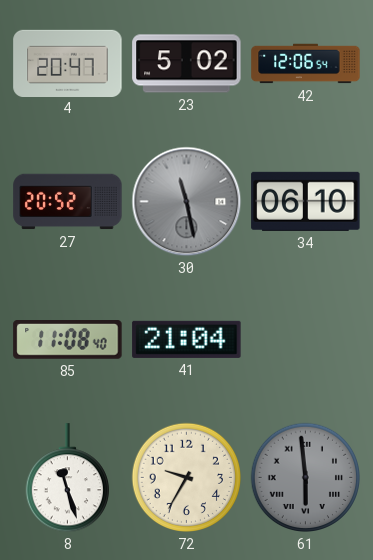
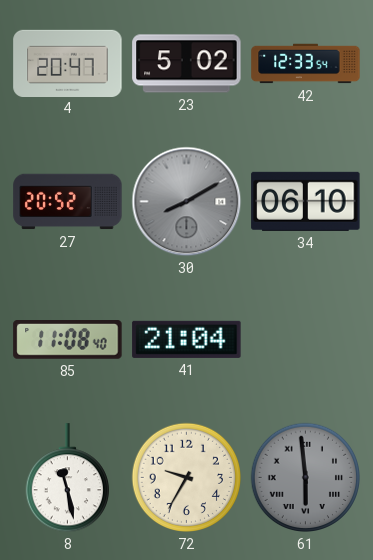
42: 12:06 -> 12:33
30: 11:28 -> 8:10
8: 11:27 -> 11:28
